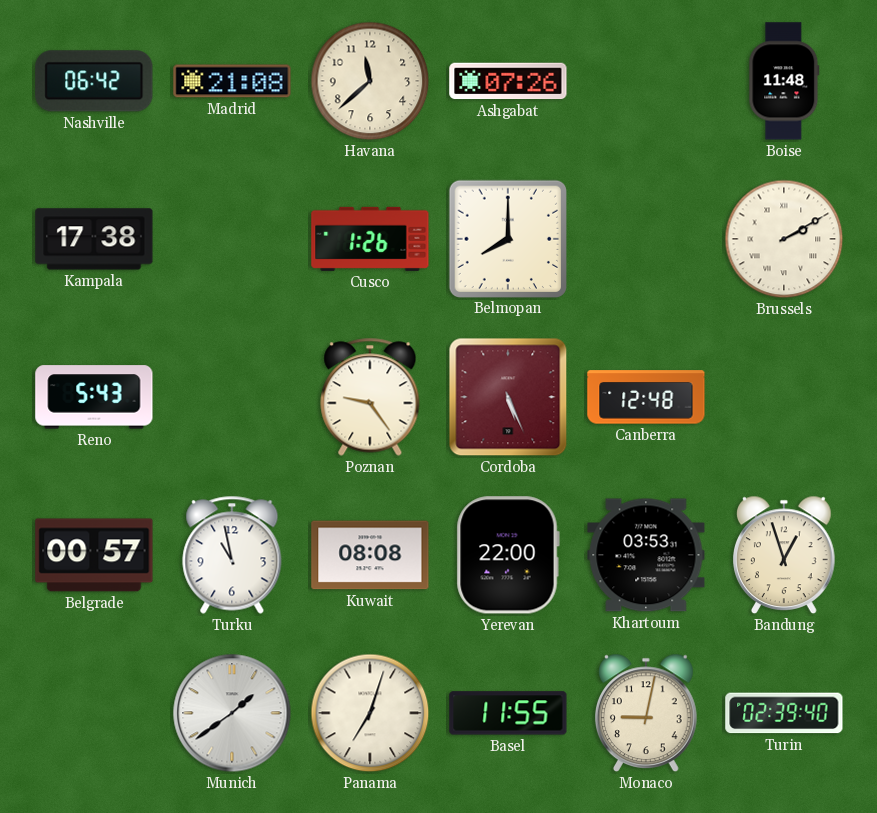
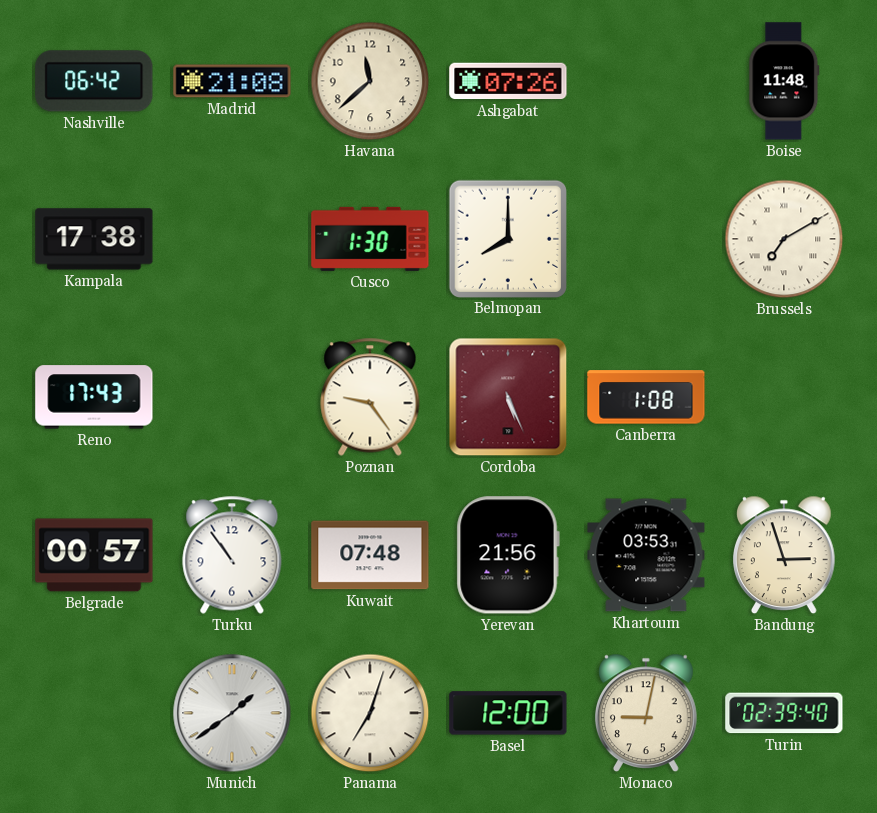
Cusco: 1:26 -> 1:30
Brussels: 2:10 -> 7:10
Reno: 5:43 -> 17:43
Canberra: 12:48 -> 1:08
Turku: 10:58 -> 10:54
Kuwait: 08:08 -> 07:48
Yerevan: 22:00 -> 21:56
Bandung: 12:57 -> 2:57
Basel: 11:55 -> 12:00
